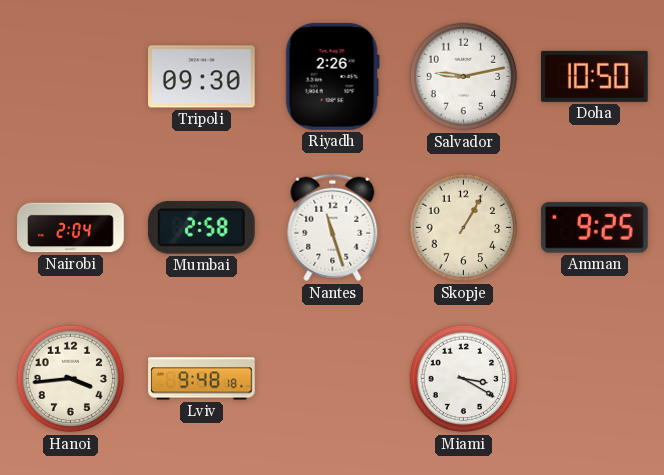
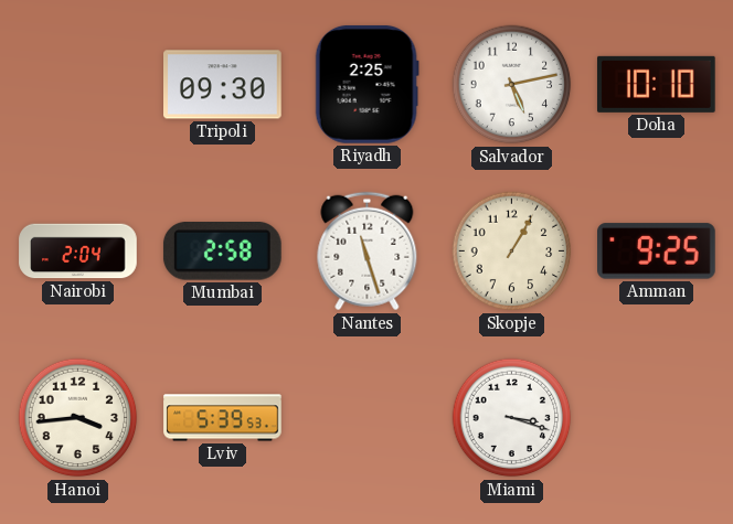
Riyadh: 2:26 -> 2:25
Salvador: 9:13 -> 5:13
Doha: 10:50 -> 10:10
Lviv: 9:48 -> 5:39
Miami: 3:20 -> 3:18
